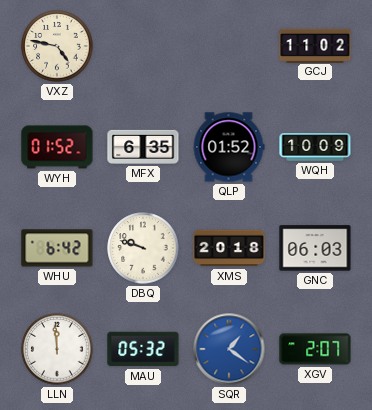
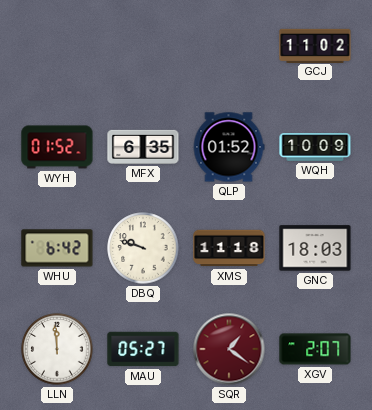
VXZ: 4:47 -> none
XMS: 20:18 -> 11:18
GNC: 06:03 -> 18:03
MAU: 05:32 -> 05:27
SQR dial: blue -> burgundy
